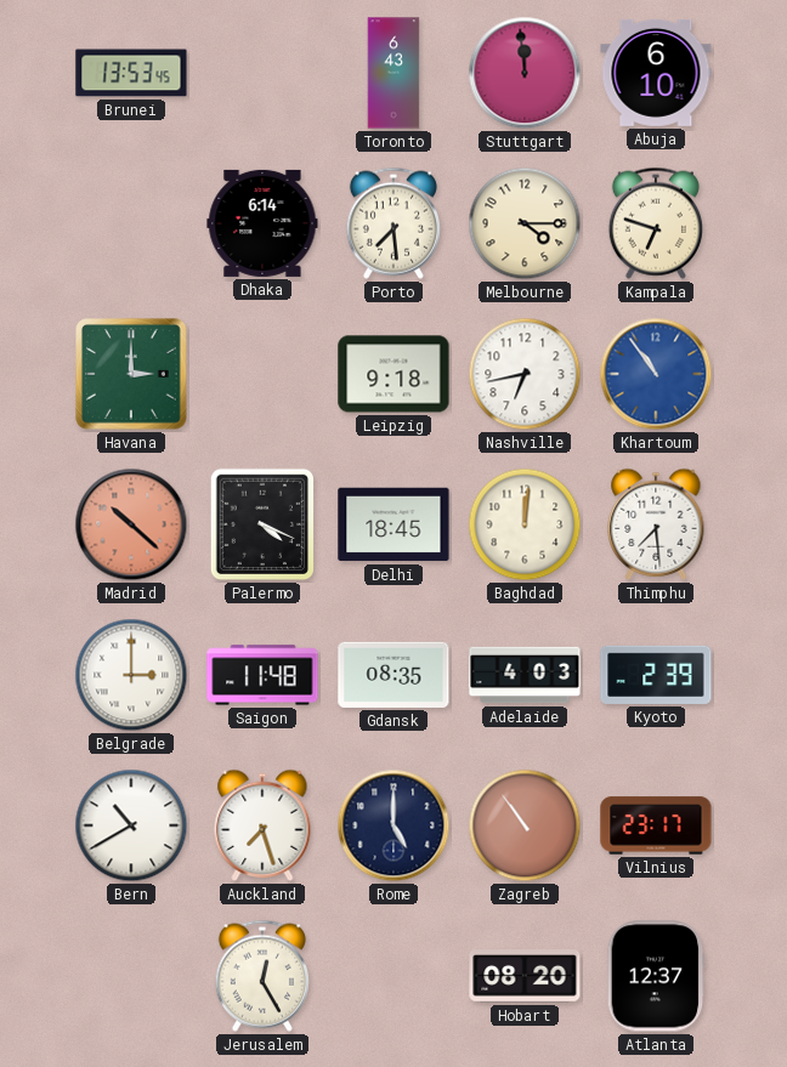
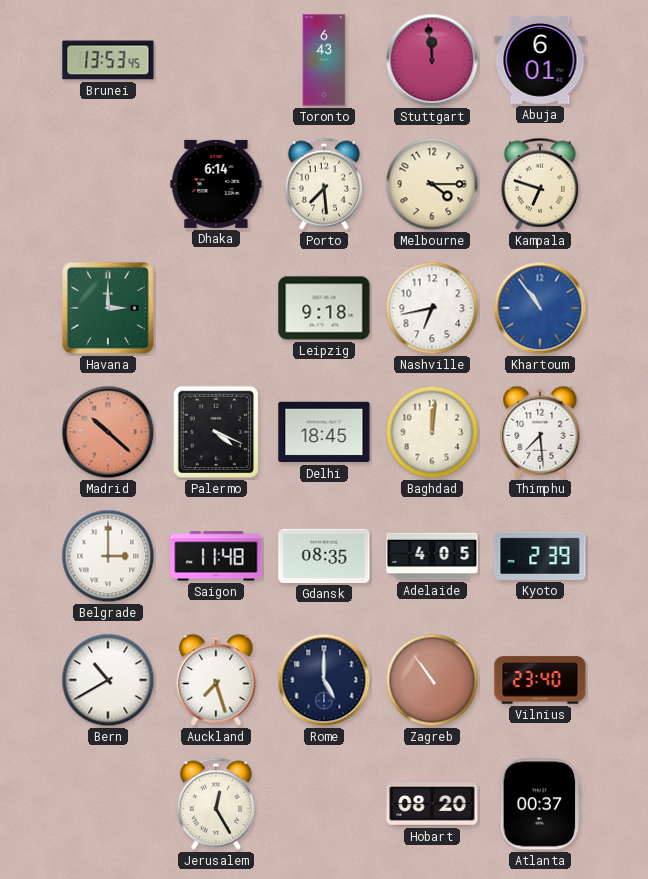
Abuja: 6:10 -> 6:01
Adelaide: 4:03 -> 4:05
Vilnius: 23:17 -> 23:40
Atlanta: 12:37 -> 00:37
